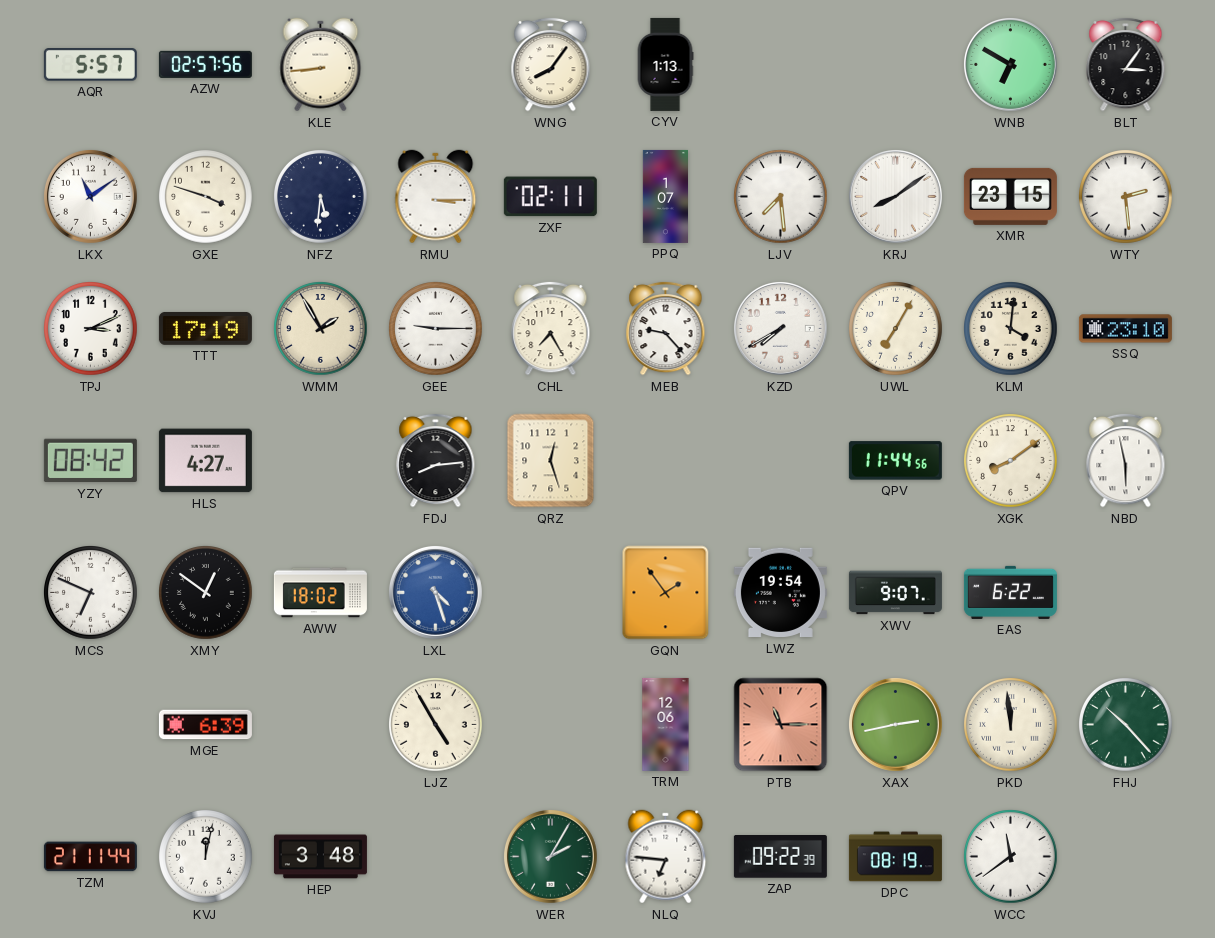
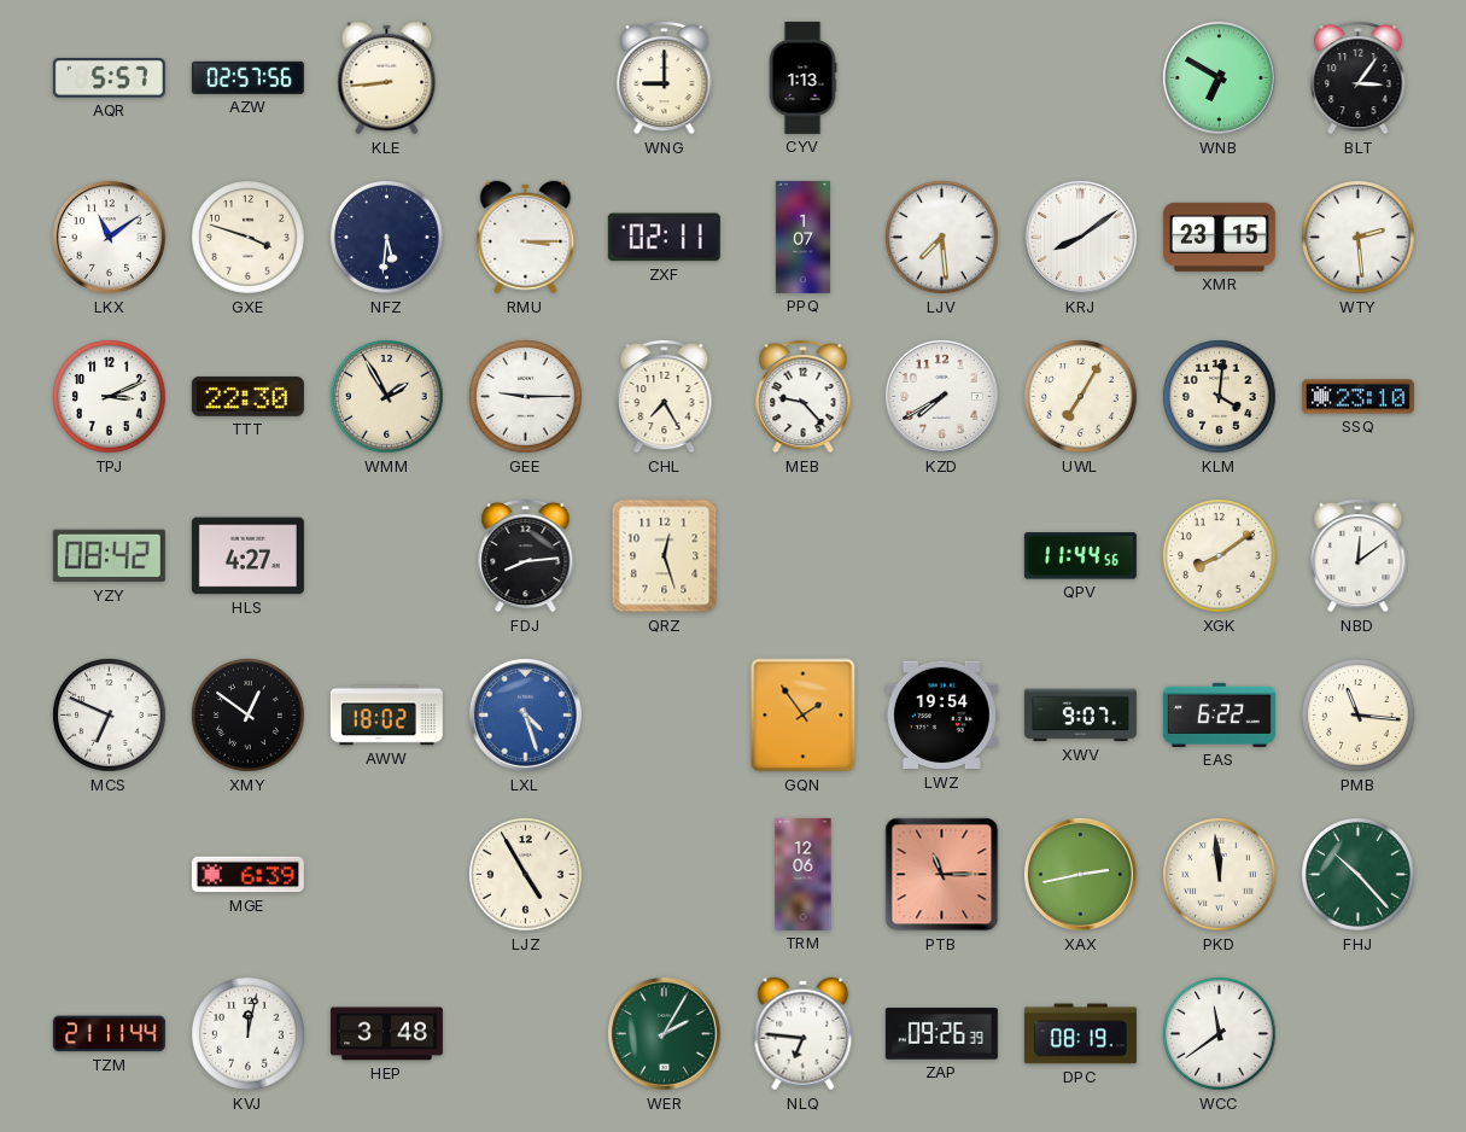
WNG: 8:06 -> 9:00
TTT: 17:19 -> 22:30
NBD: 5:58 -> 12:09
PMB: none -> 11:16
ZAP: 09:22 -> 09:26
